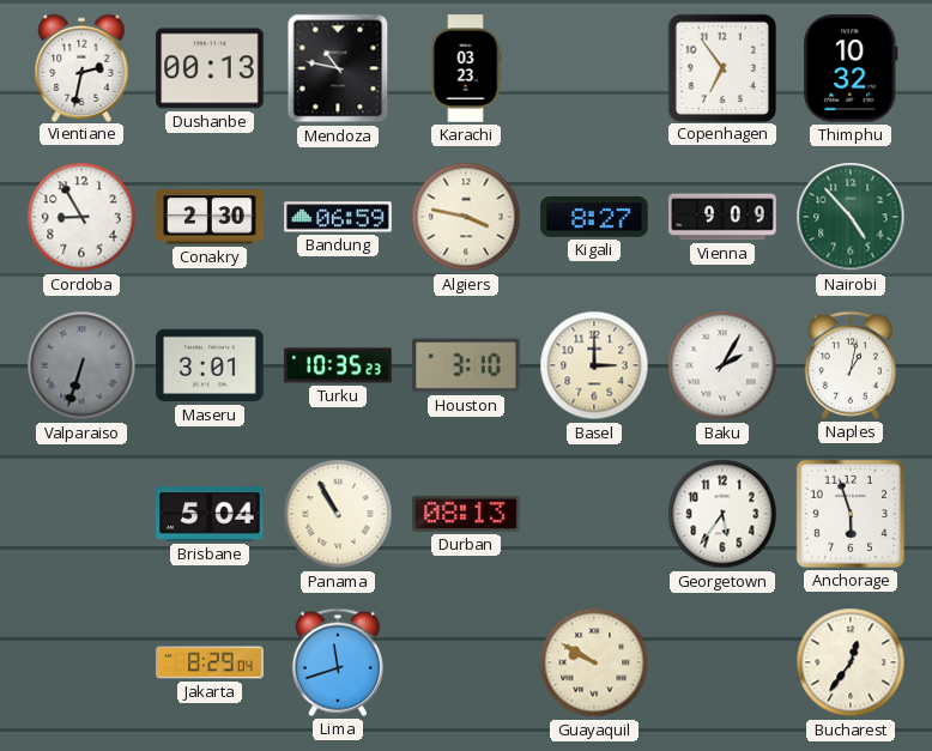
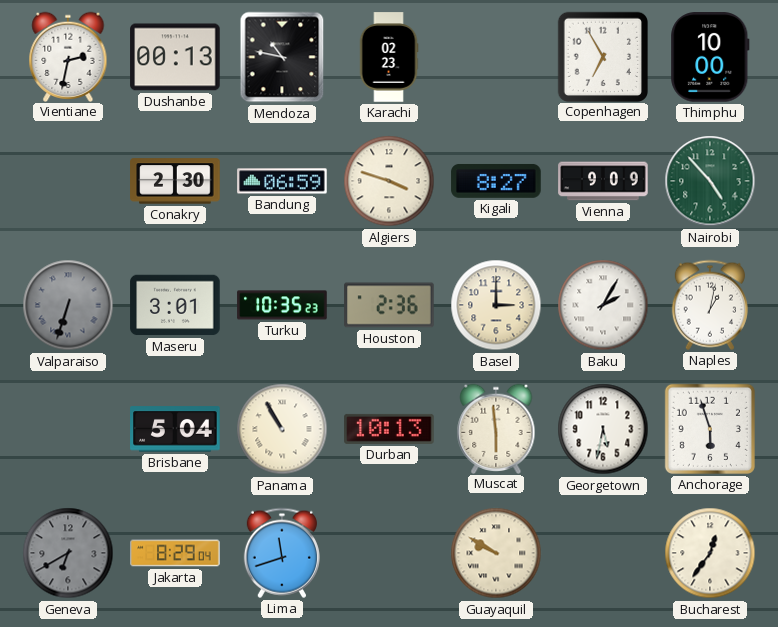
Karachi: 03:23 -> 02:23
Copenhagen: 6:54 -> 6:55
Thimphu: 10:32 -> 10:00
Cordoba: 8:55 -> none
Algiers: 3:47 -> 3:48
Houston: 3:10 -> 2:36
Durban: 08:13 -> 10:13
Muscat: none -> 5:59
Georgetown: 5:36 -> 5:32
Geneva: none -> 6:40
